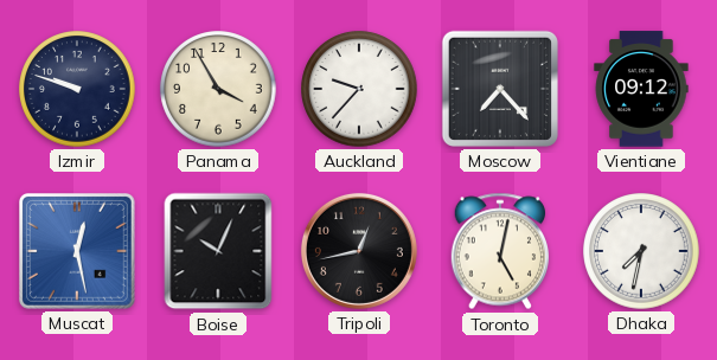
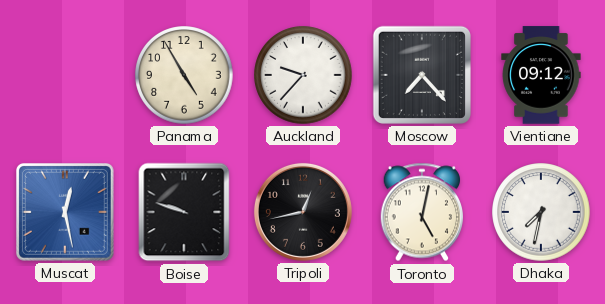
Izmir: 9:48 -> none
Panama: 3:55 -> 4:55
Boise: 10:04 -> 9:48
